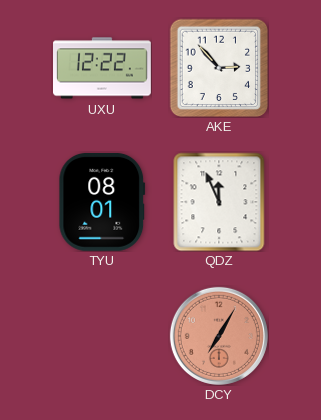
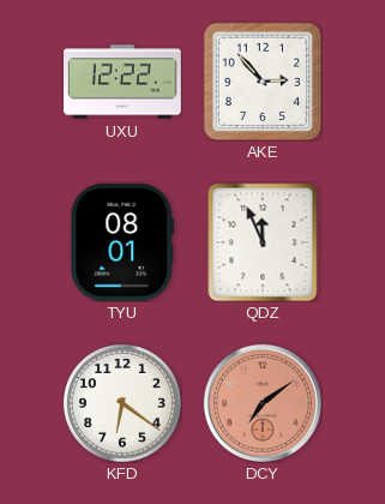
KFD: none -> 6:21
DCY: 7:05 -> 7:09
